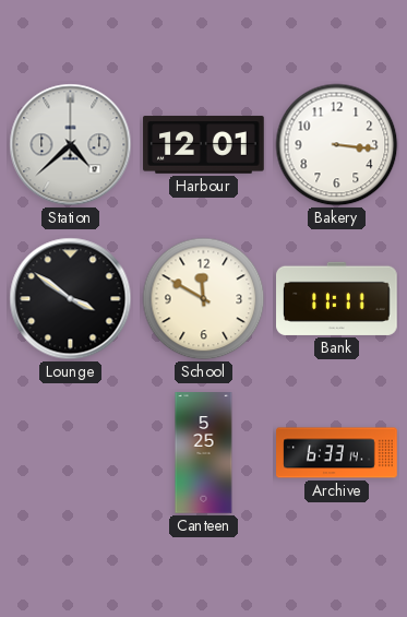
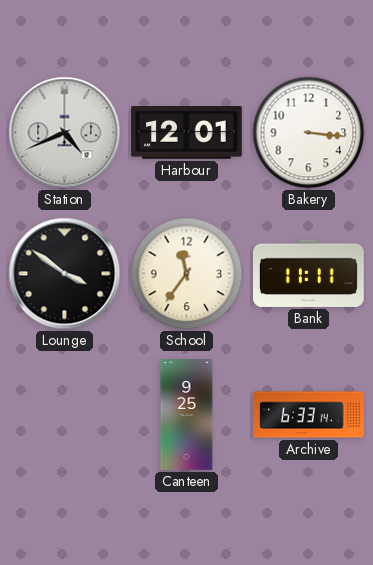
Station: 4:38 -> 4:41
School: 11:50 -> 11:36
Canteen: 5:25 -> 9:25
